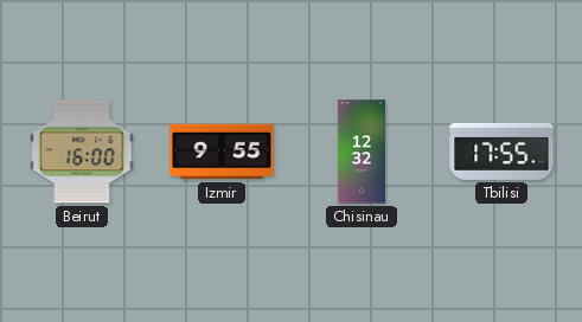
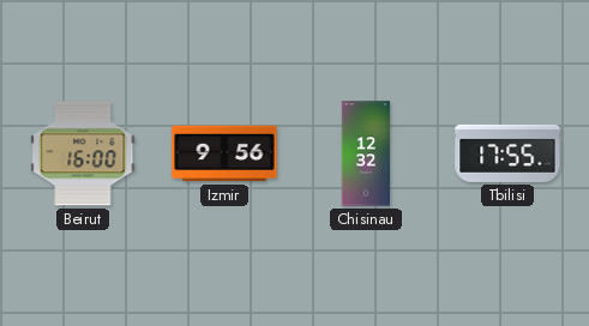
Izmir: 9:55 -> 9:56
